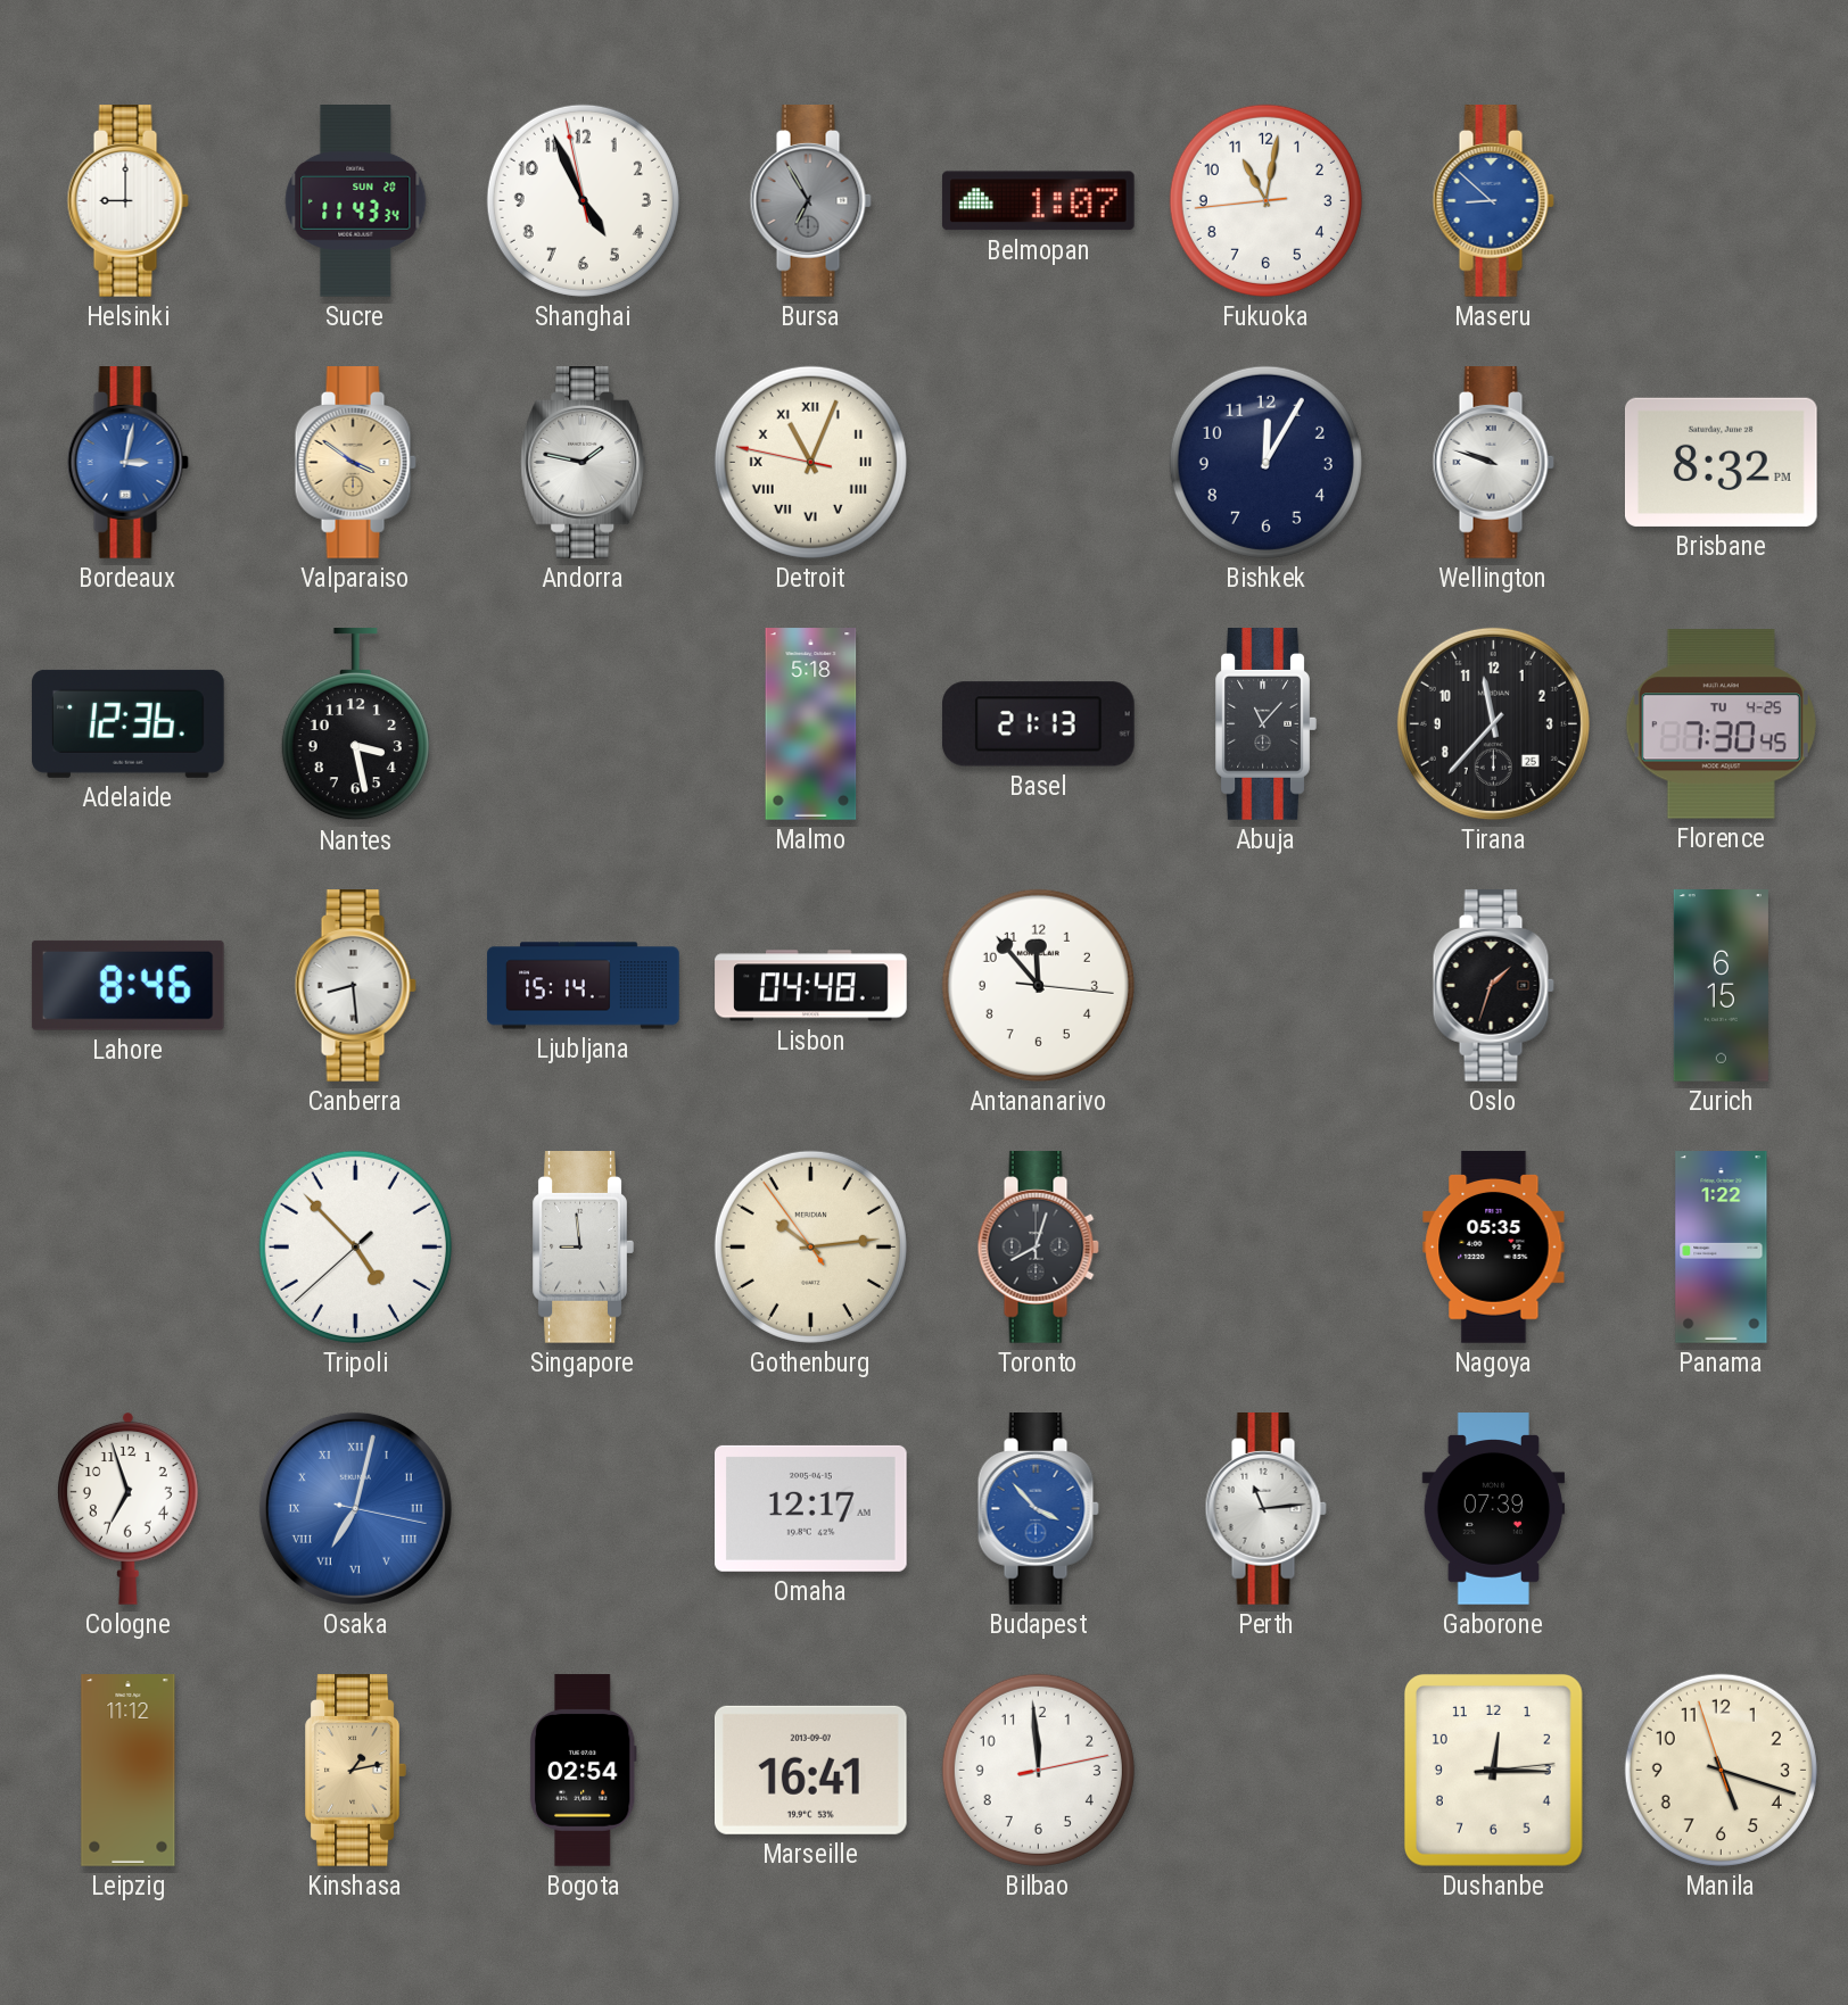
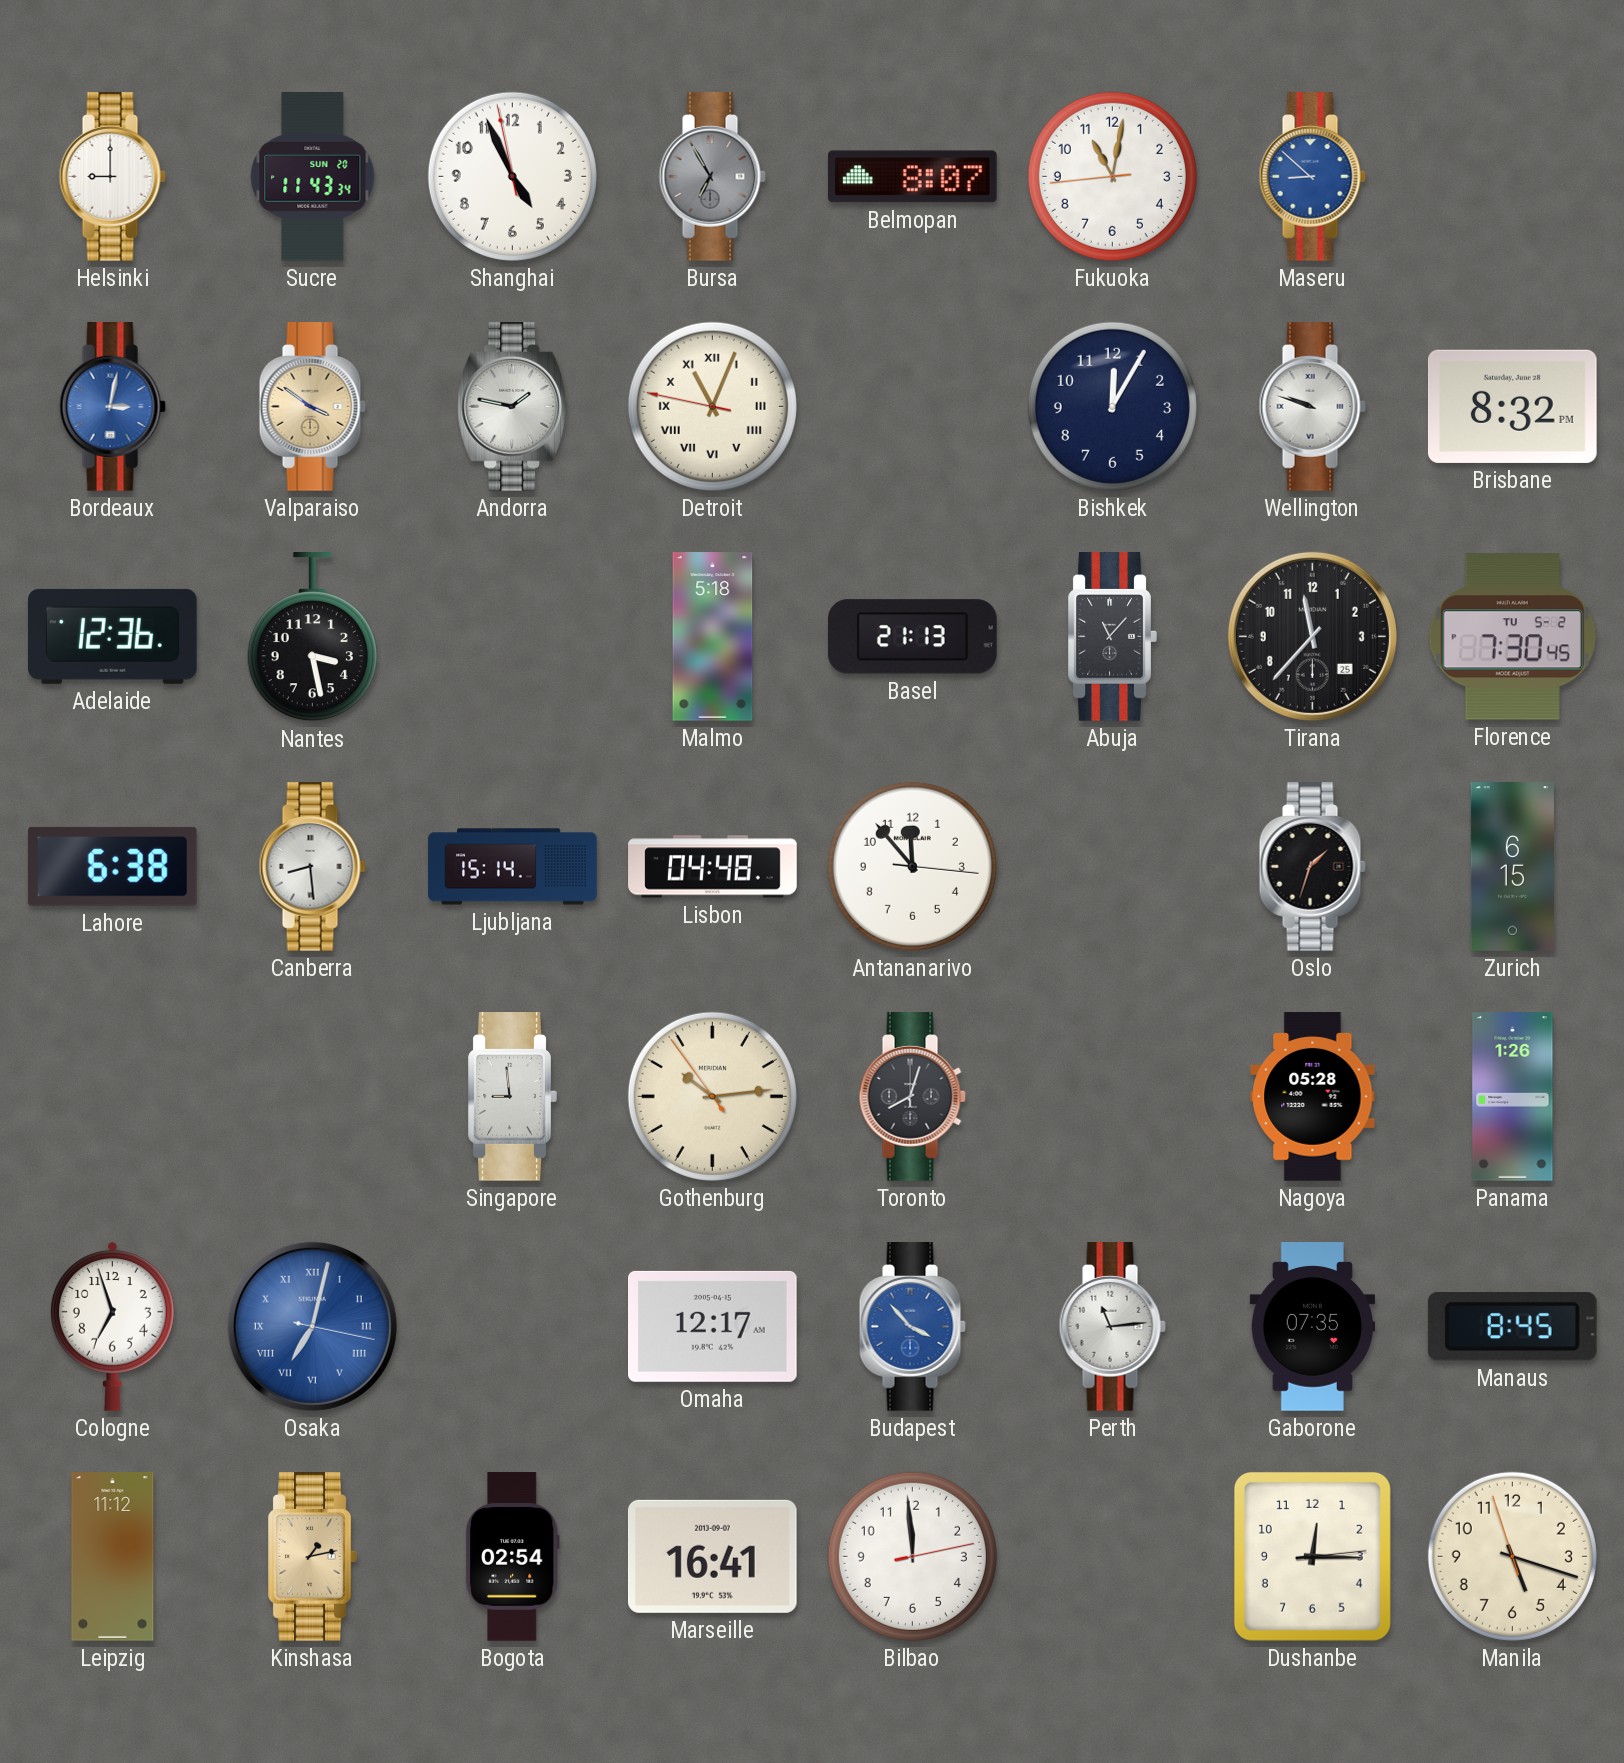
Belmopan: 1:07 -> 8:07
Florence date: TU 4-25 -> TU 5-2
Lahore: 8:46 -> 6:38
Tripoli: 4:52 -> none
Nagoya: 05:35 -> 05:28
Panama: 1:22 -> 1:26
Gaborone: 07:39 -> 07:35
Manaus: none -> 8:45
